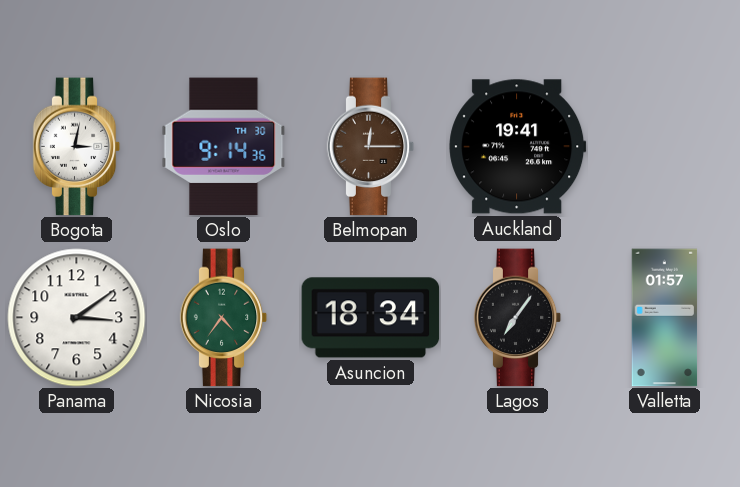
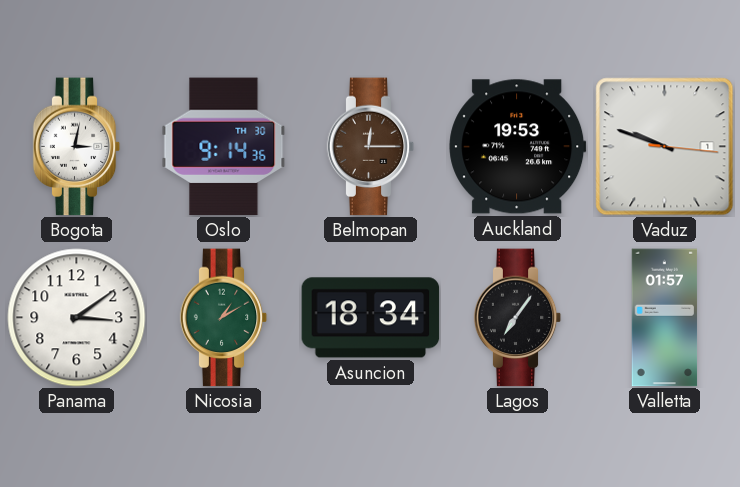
Auckland: 19:41 -> 19:53
Vaduz: none -> 9:48
Nicosia: 4:36 -> 1:10
